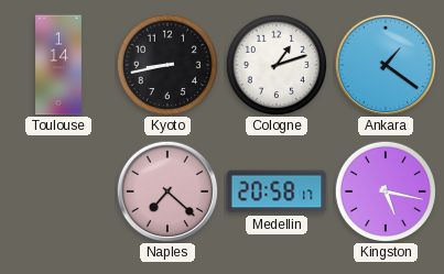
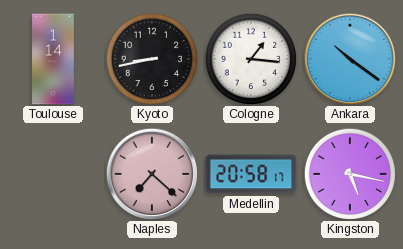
Cologne: 1:12 -> 1:16
Ankara: 1:21 -> 10:21
